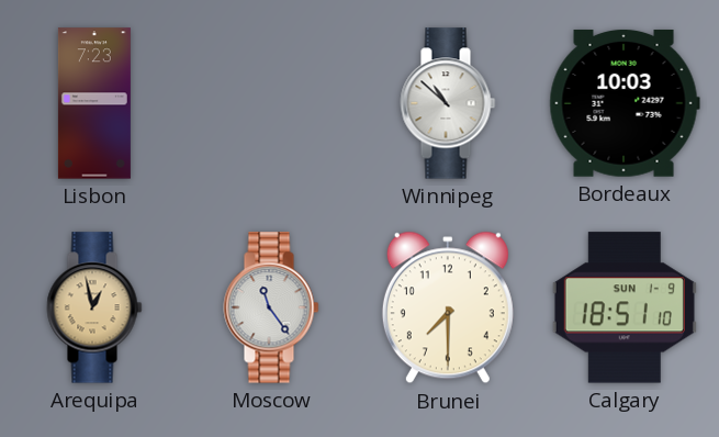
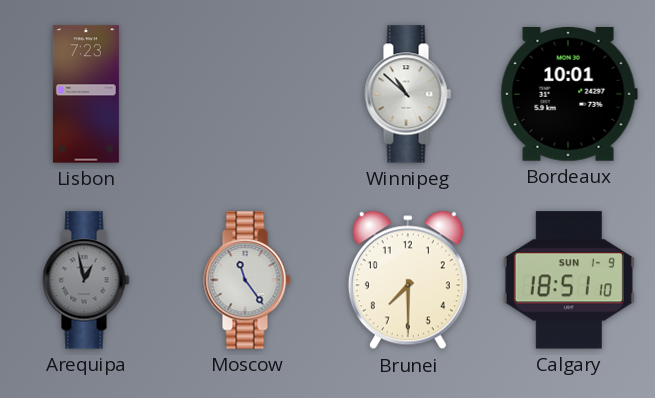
Bordeaux: 10:03 -> 10:01
Arequipa dial: champagne -> grey
